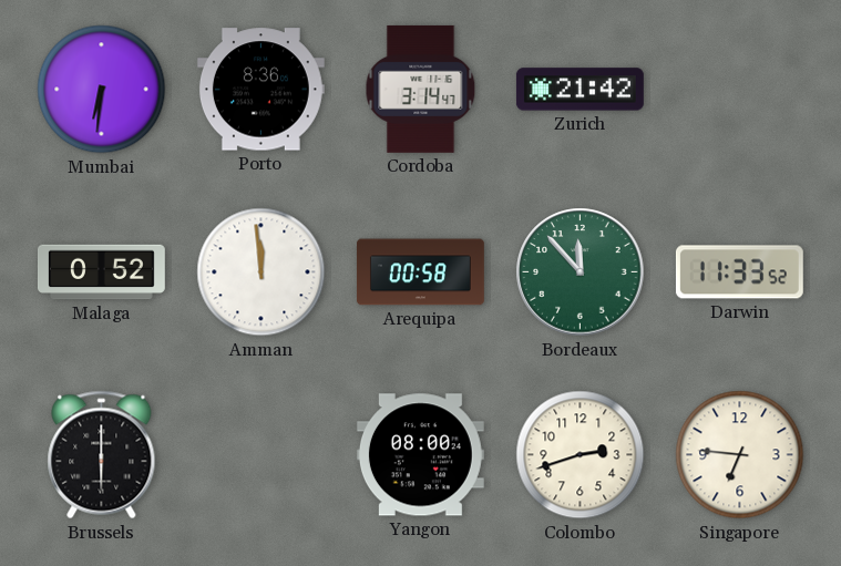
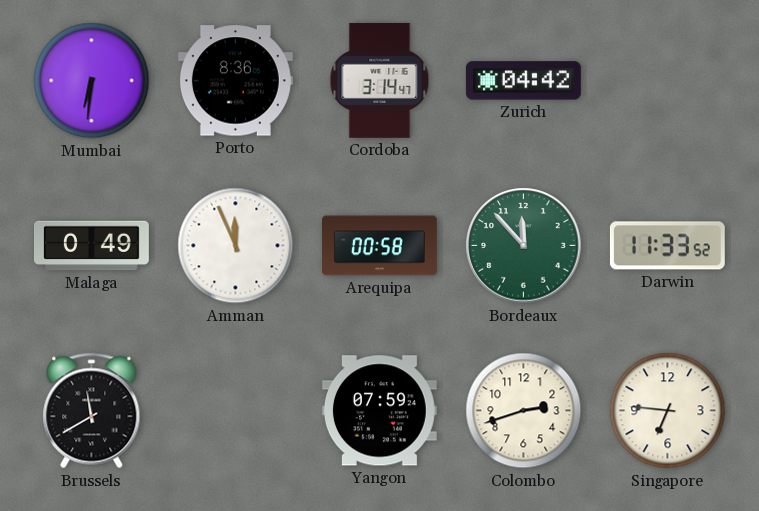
Zurich: 21:42 -> 04:42
Malaga: 0:52 -> 0:49
Amman: 11:59 -> 11:56
Brussels: 6:00 -> 11:40
Yangon: 08:00 -> 07:59
